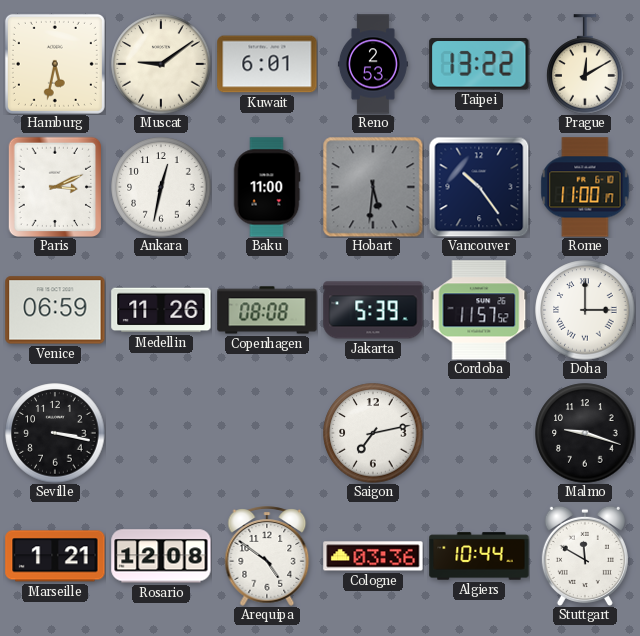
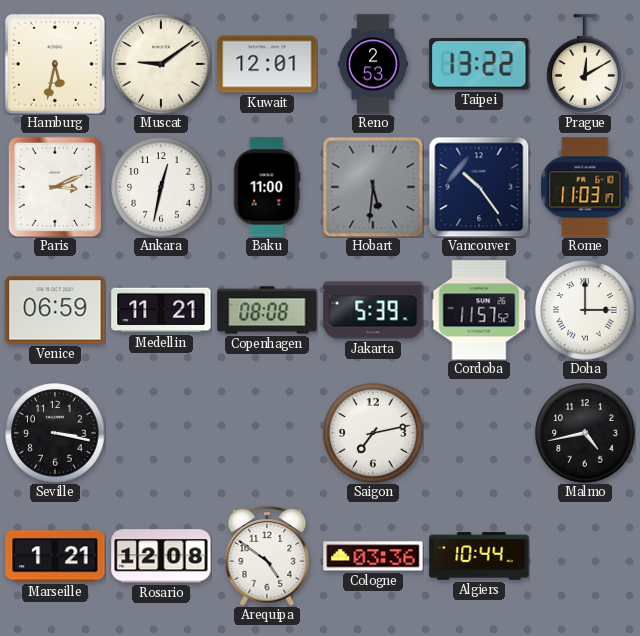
Kuwait: 6:01 -> 12:01
Rome: 11:00 -> 11:03
Medellin: 11:26 -> 11:21
Malmo: 9:18 -> 4:43
Stuttgart: 11:50 -> none
